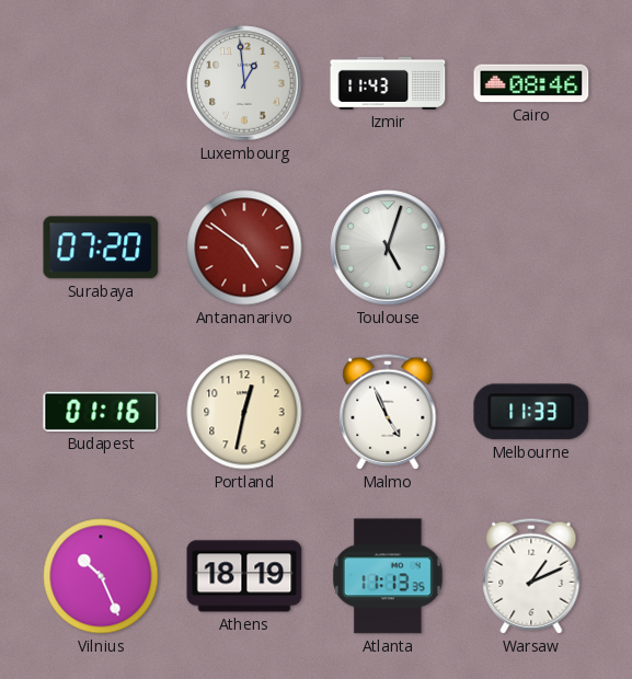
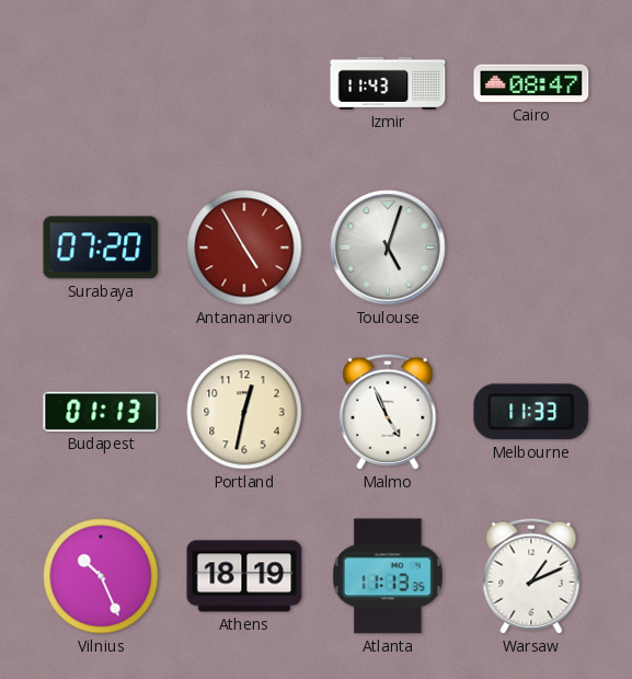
Luxembourg: 12:59 -> none
Cairo: 08:46 -> 08:47
Antananarivo: 4:51 -> 4:55
Budapest: 01:16 -> 01:13
